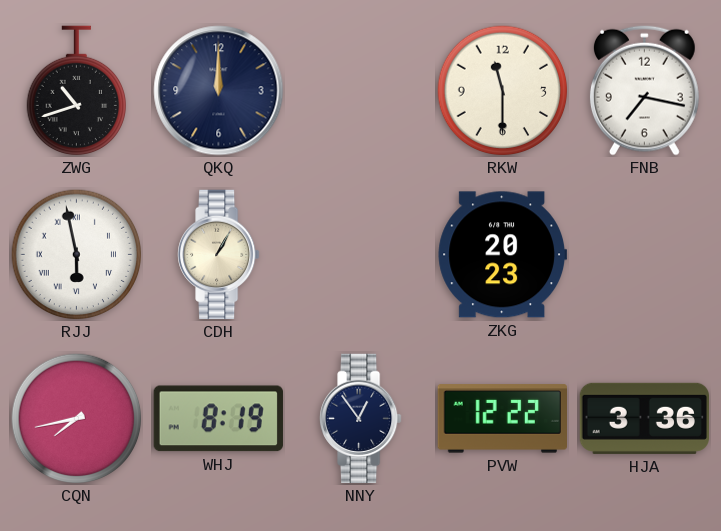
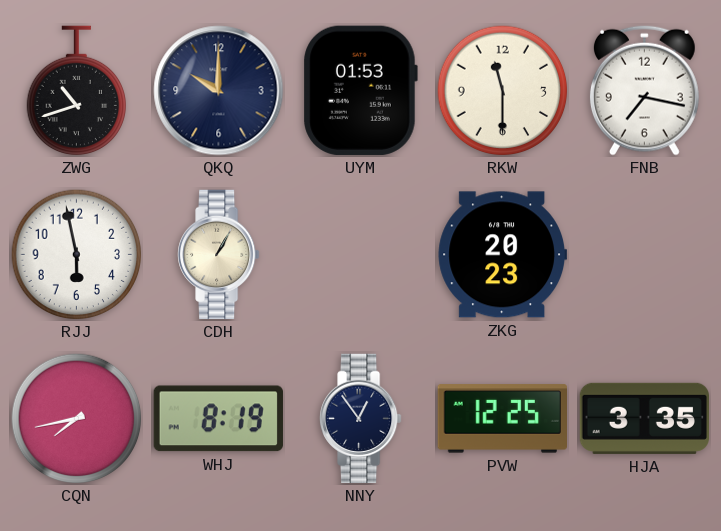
QKQ: 12:00 -> 10:00
UYM: none -> 01:53
RJJ numerals: Roman -> Arabic
PVW: 12:22 -> 12:25
HJA: 3:36 -> 3:35
